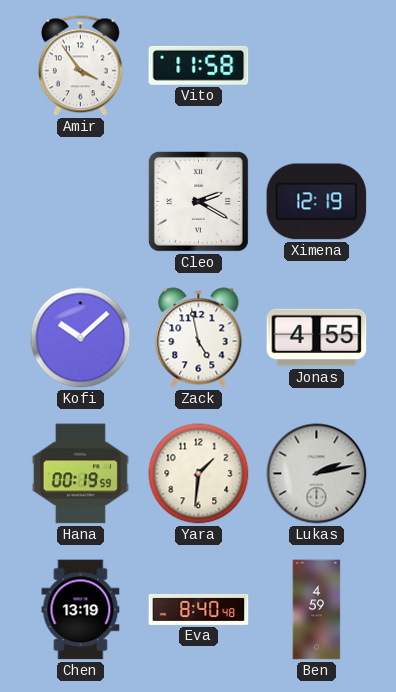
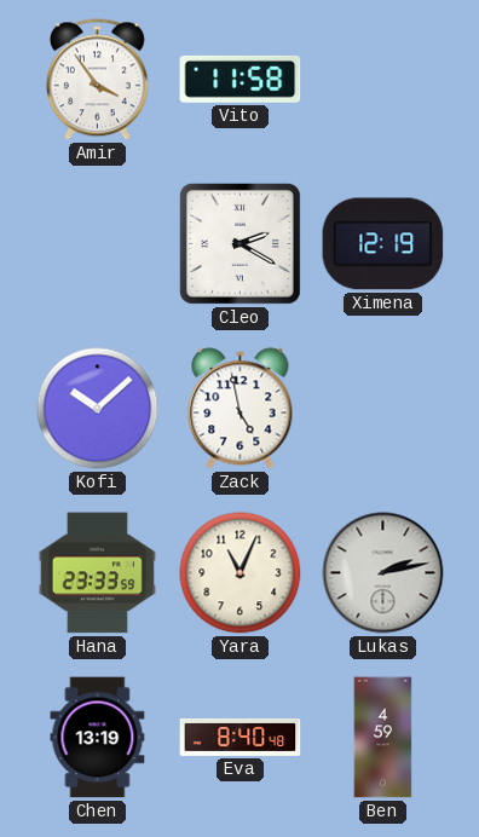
Jonas: 4:55 -> none
Hana: 00:19 -> 23:33
Yara: 1:31 -> 11:04
